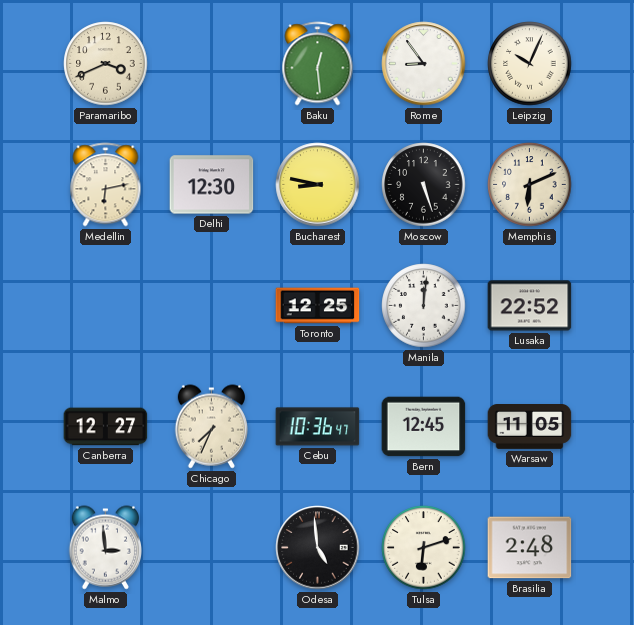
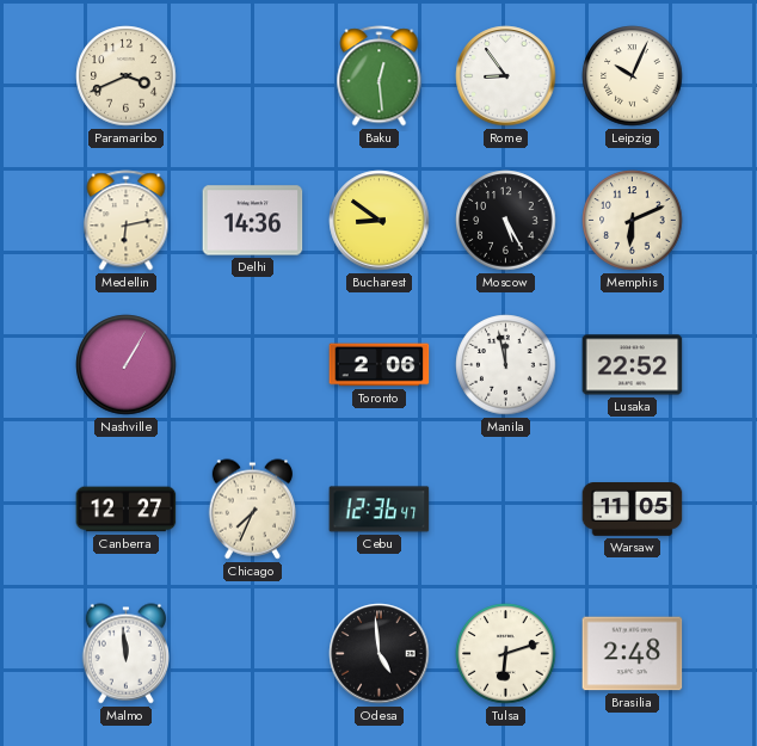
Delhi: 12:30 -> 14:36
Bucharest: 8:47 -> 8:51
Moscow: 5:27 -> 5:25
Nashville: none -> 1:05
Toronto: 12:25 -> 2:06
Manila: 12:01 -> 11:58
Cebu: 10:36 -> 12:36
Bern: 12:45 -> none
Malmo: 2:59 -> 11:59
